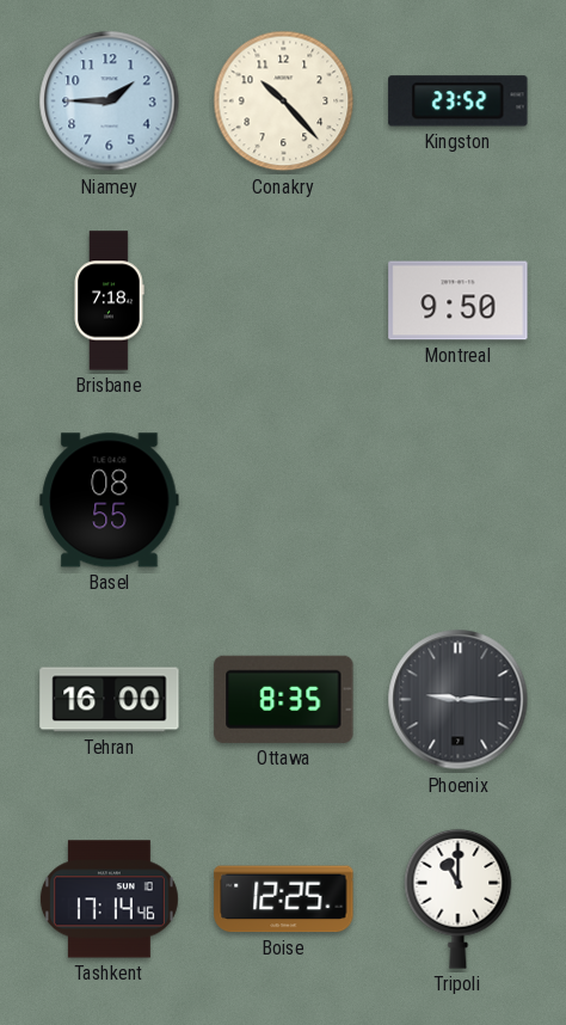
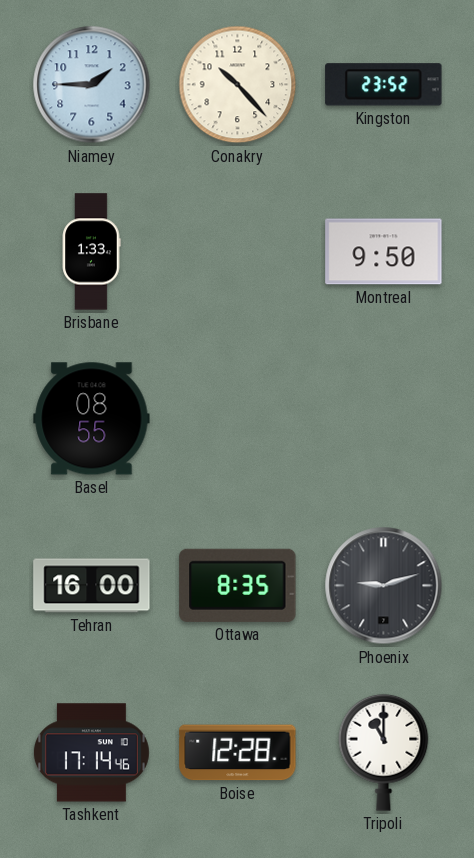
Brisbane: 7:18 -> 1:33
Phoenix: 9:15 -> 9:12
Boise: 12:25 -> 12:28
